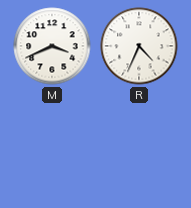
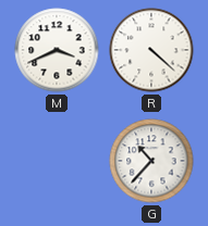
R: 4:34 -> 4:22
G: none -> 10:37
